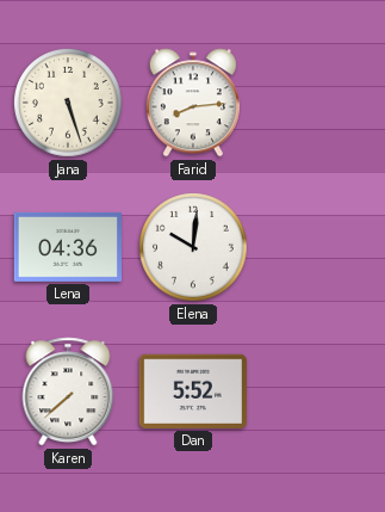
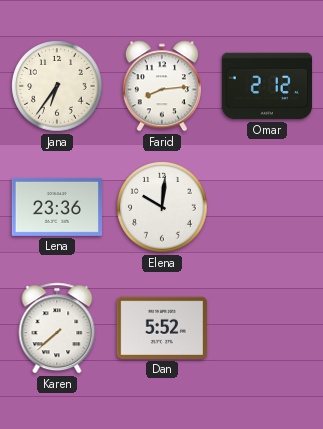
Jana: 5:27 -> 6:36
Omar: none -> 2:12
Lena: 04:36 -> 23:36
